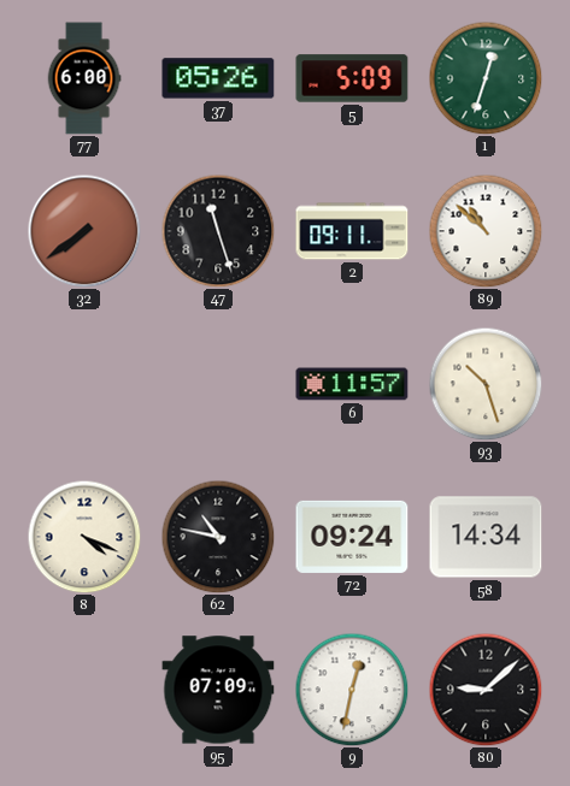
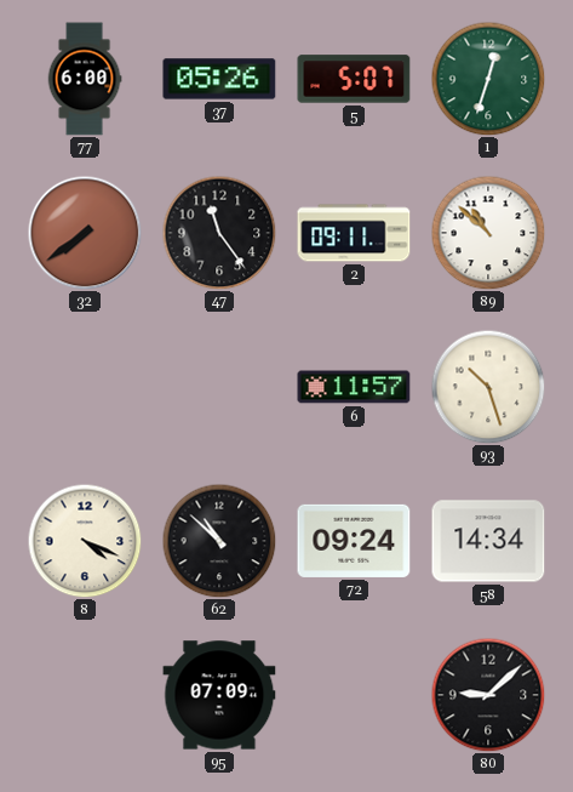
5: 5:09 -> 5:07
47: 11:27 -> 11:24
62: 10:47 -> 10:52
9: 12:32 -> none
